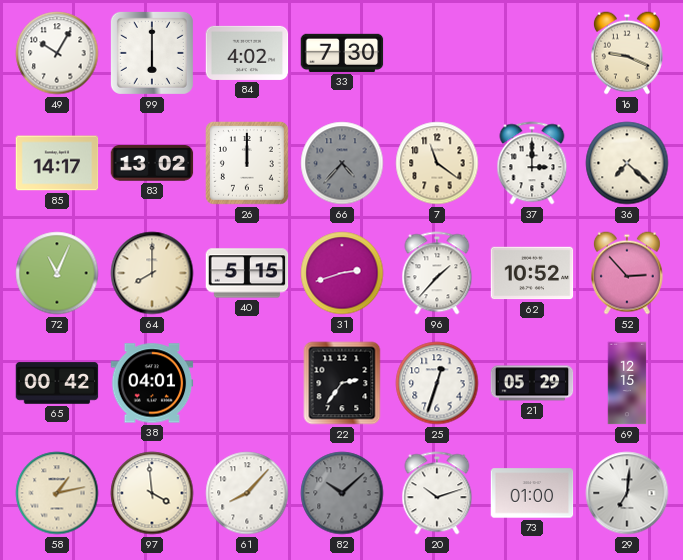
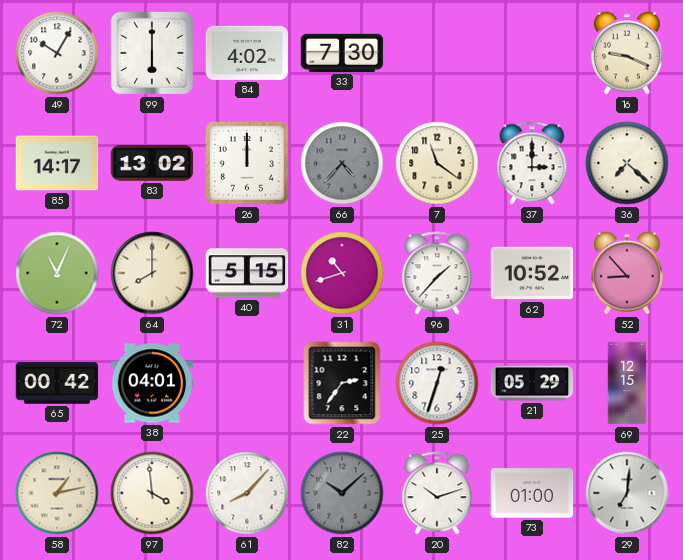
31: 2:42 -> 10:42
52: 2:53 -> 8:53
